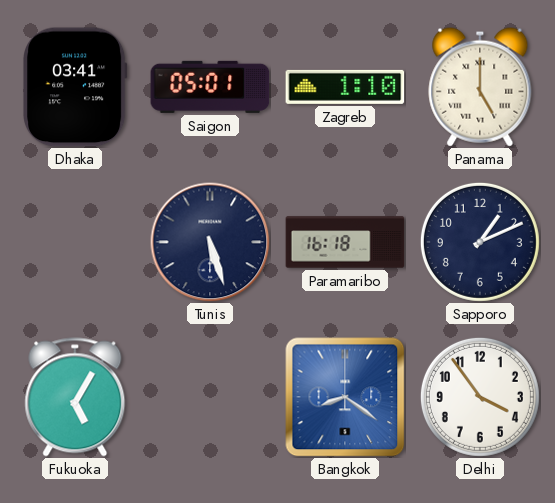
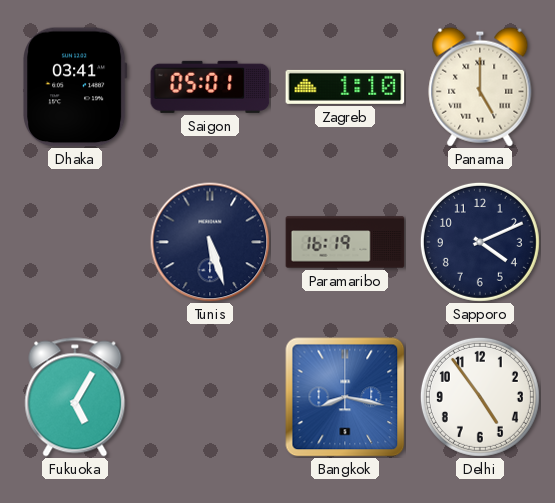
Paramaribo: 16:18 -> 16:19
Sapporo: 1:11 -> 4:11
Bangkok: 8:21 -> 8:17
Delhi: 3:54 -> 4:54
